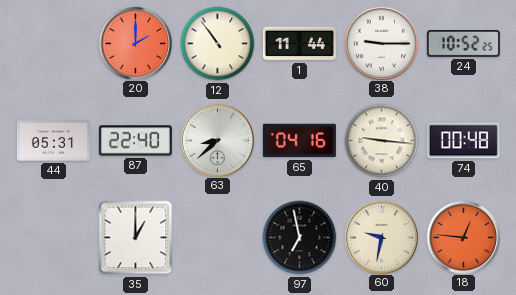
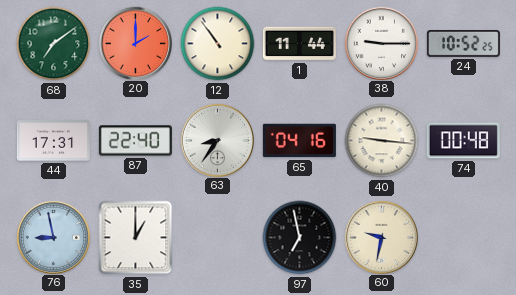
68: none -> 7:09
44: 05:31 -> 17:31
63: 8:38 -> 8:36
76: none -> 8:58
18: 12:46 -> none
